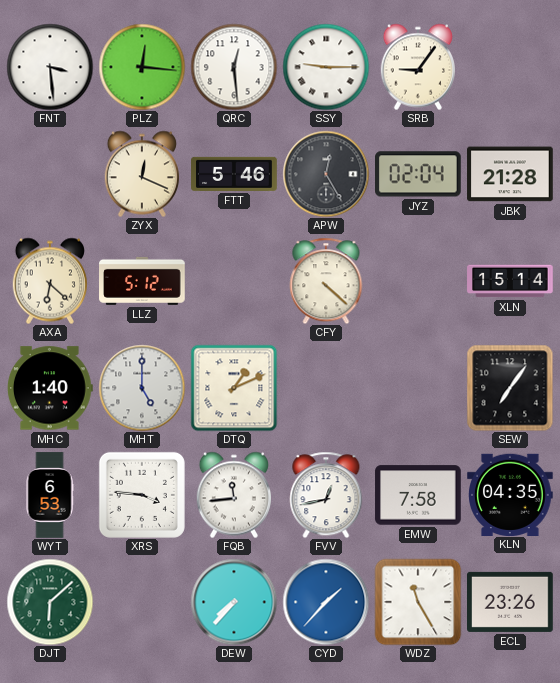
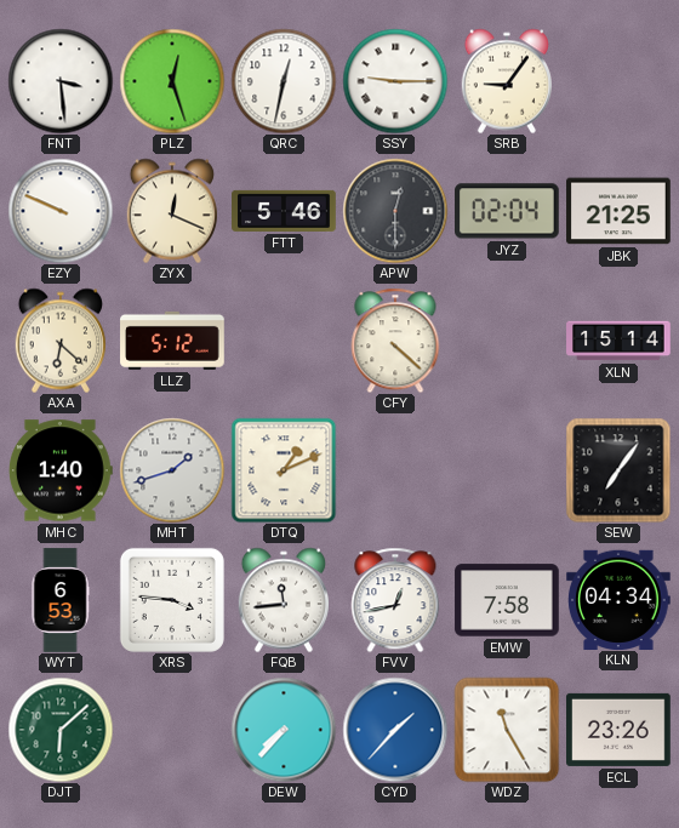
PLZ: 12:16 -> 12:27
QRC: 12:29 -> 12:32
EZY: none -> 9:49
APW: 12:25 -> 12:30
JBK: 21:28 -> 21:25
MHT: 5:00 -> 1:42
KLN: 04:35 -> 04:34
